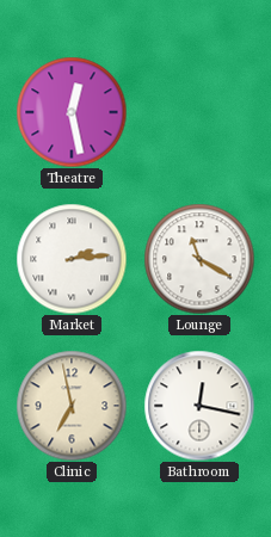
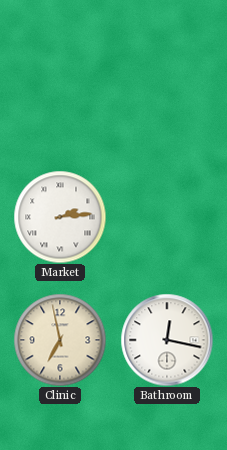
Theatre: 12:28 -> none
Lounge: 11:20 -> none
